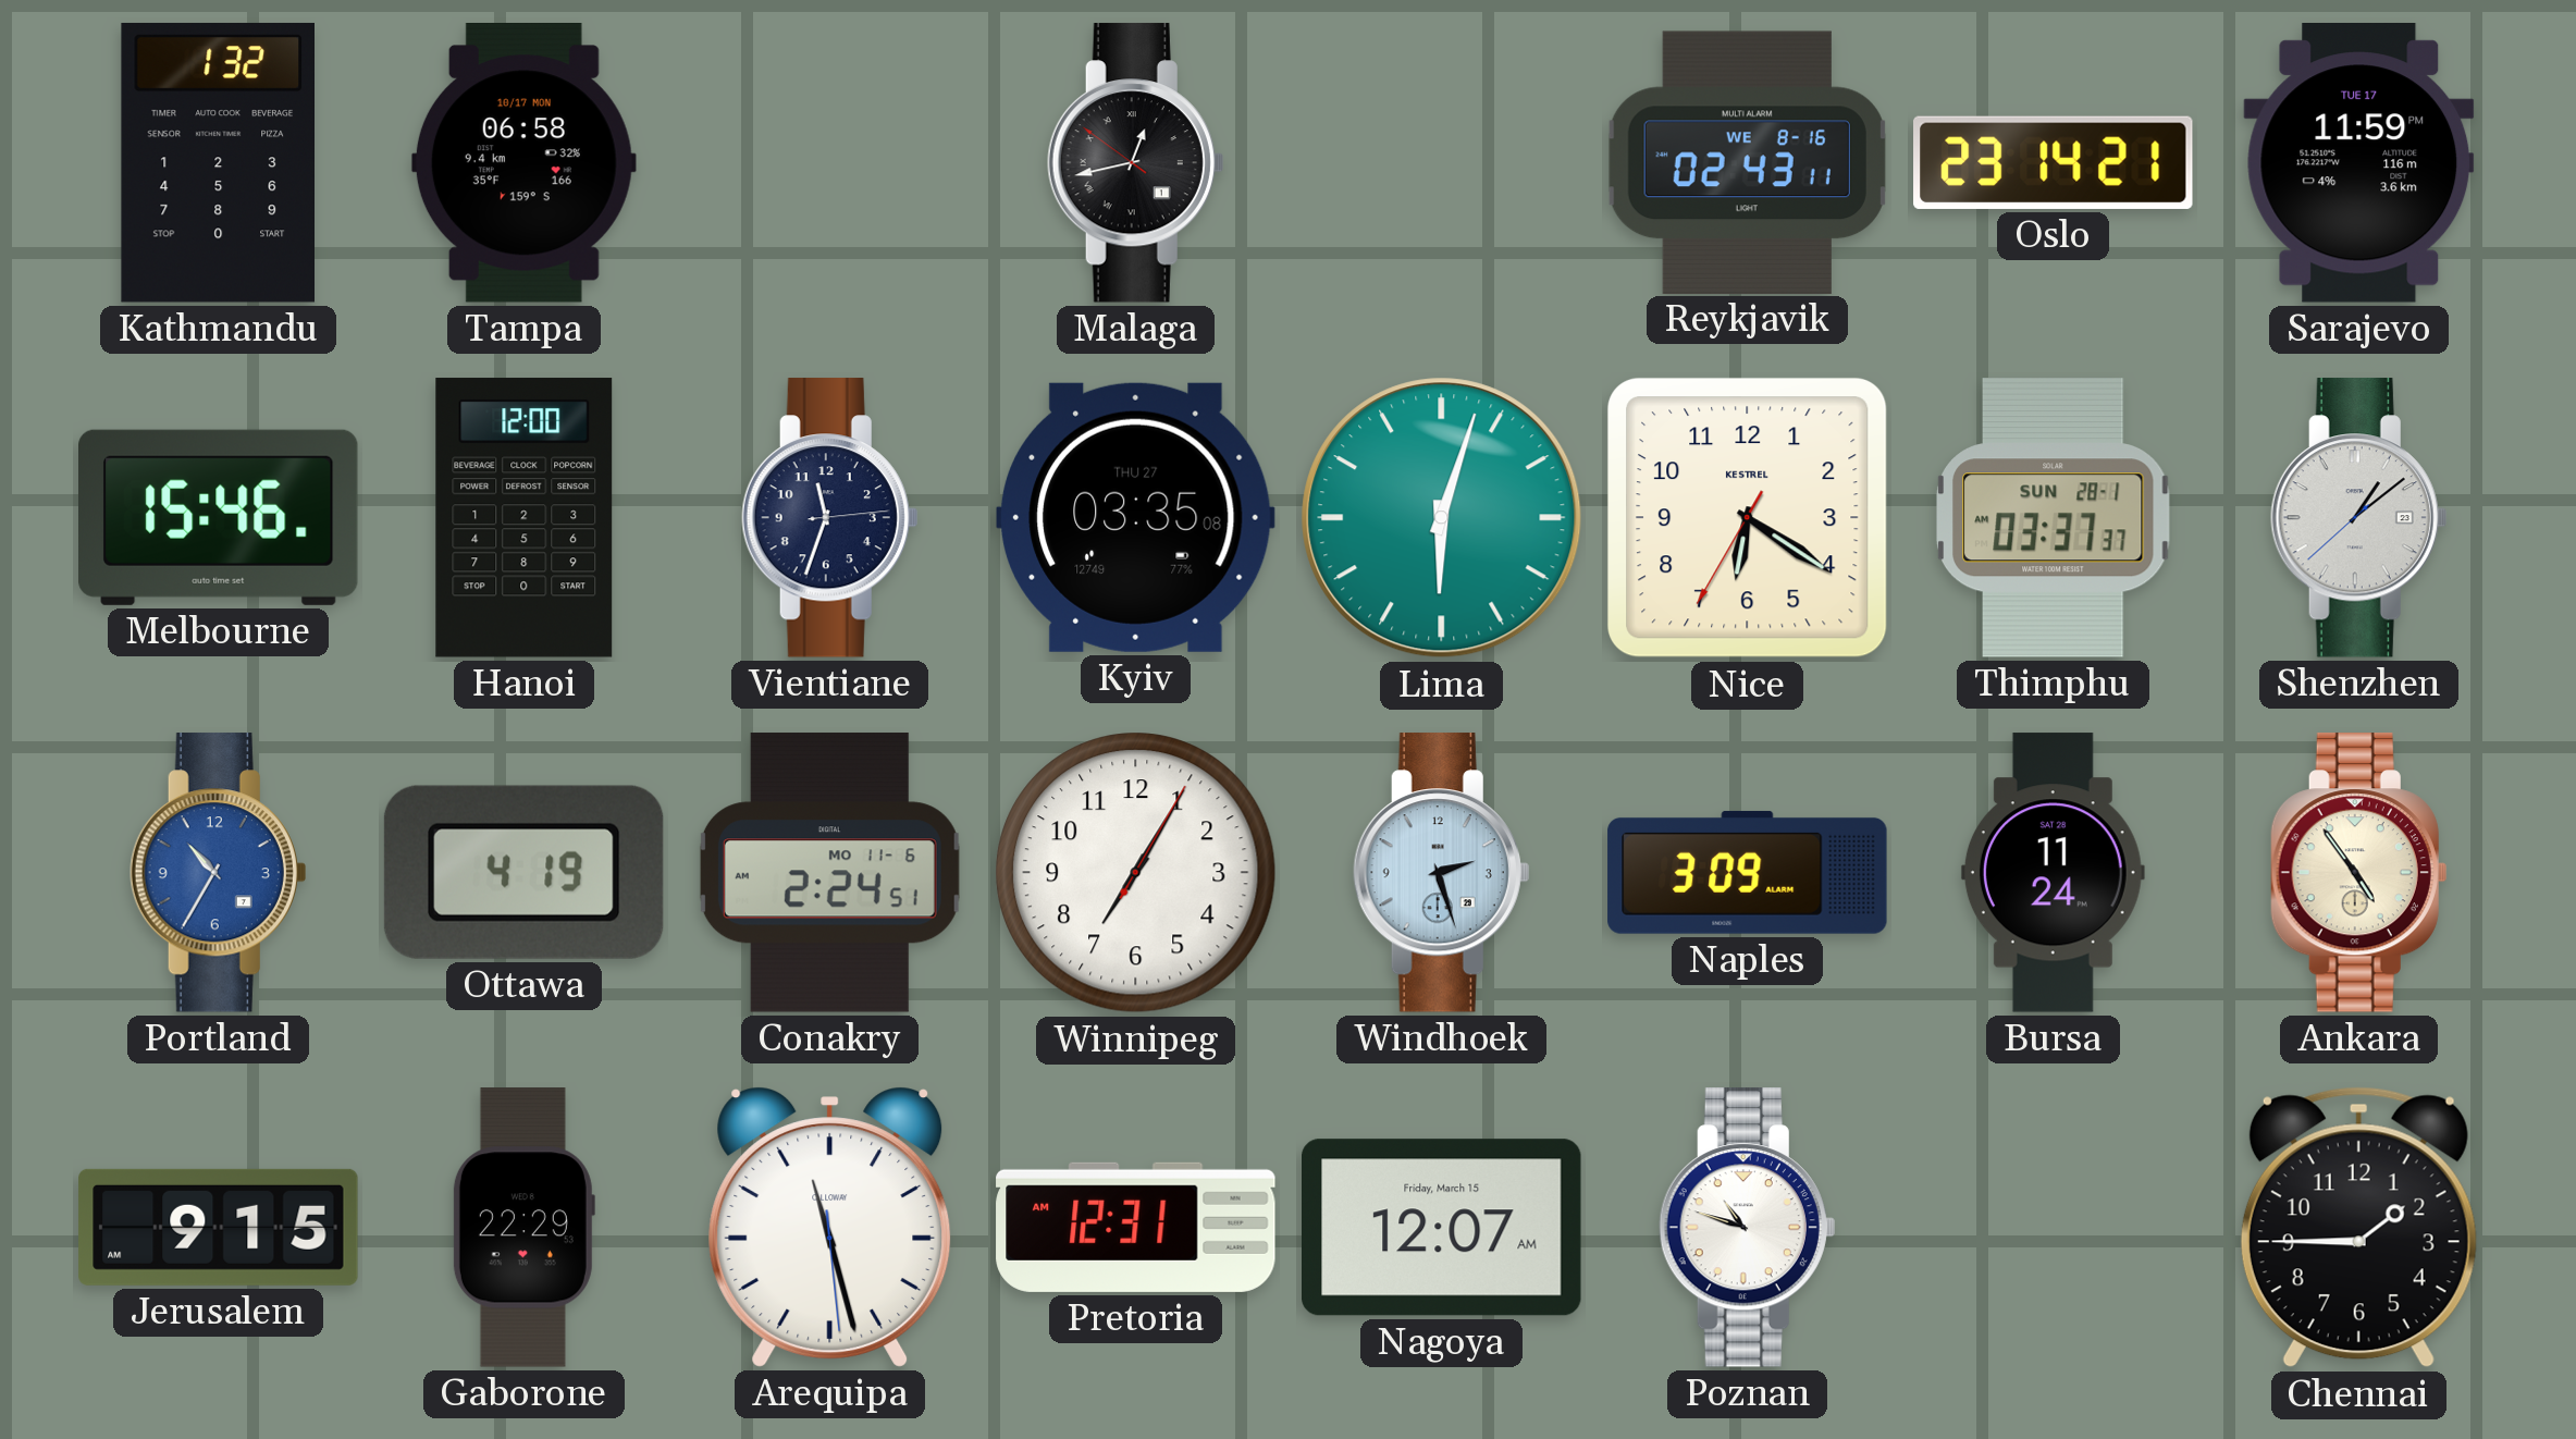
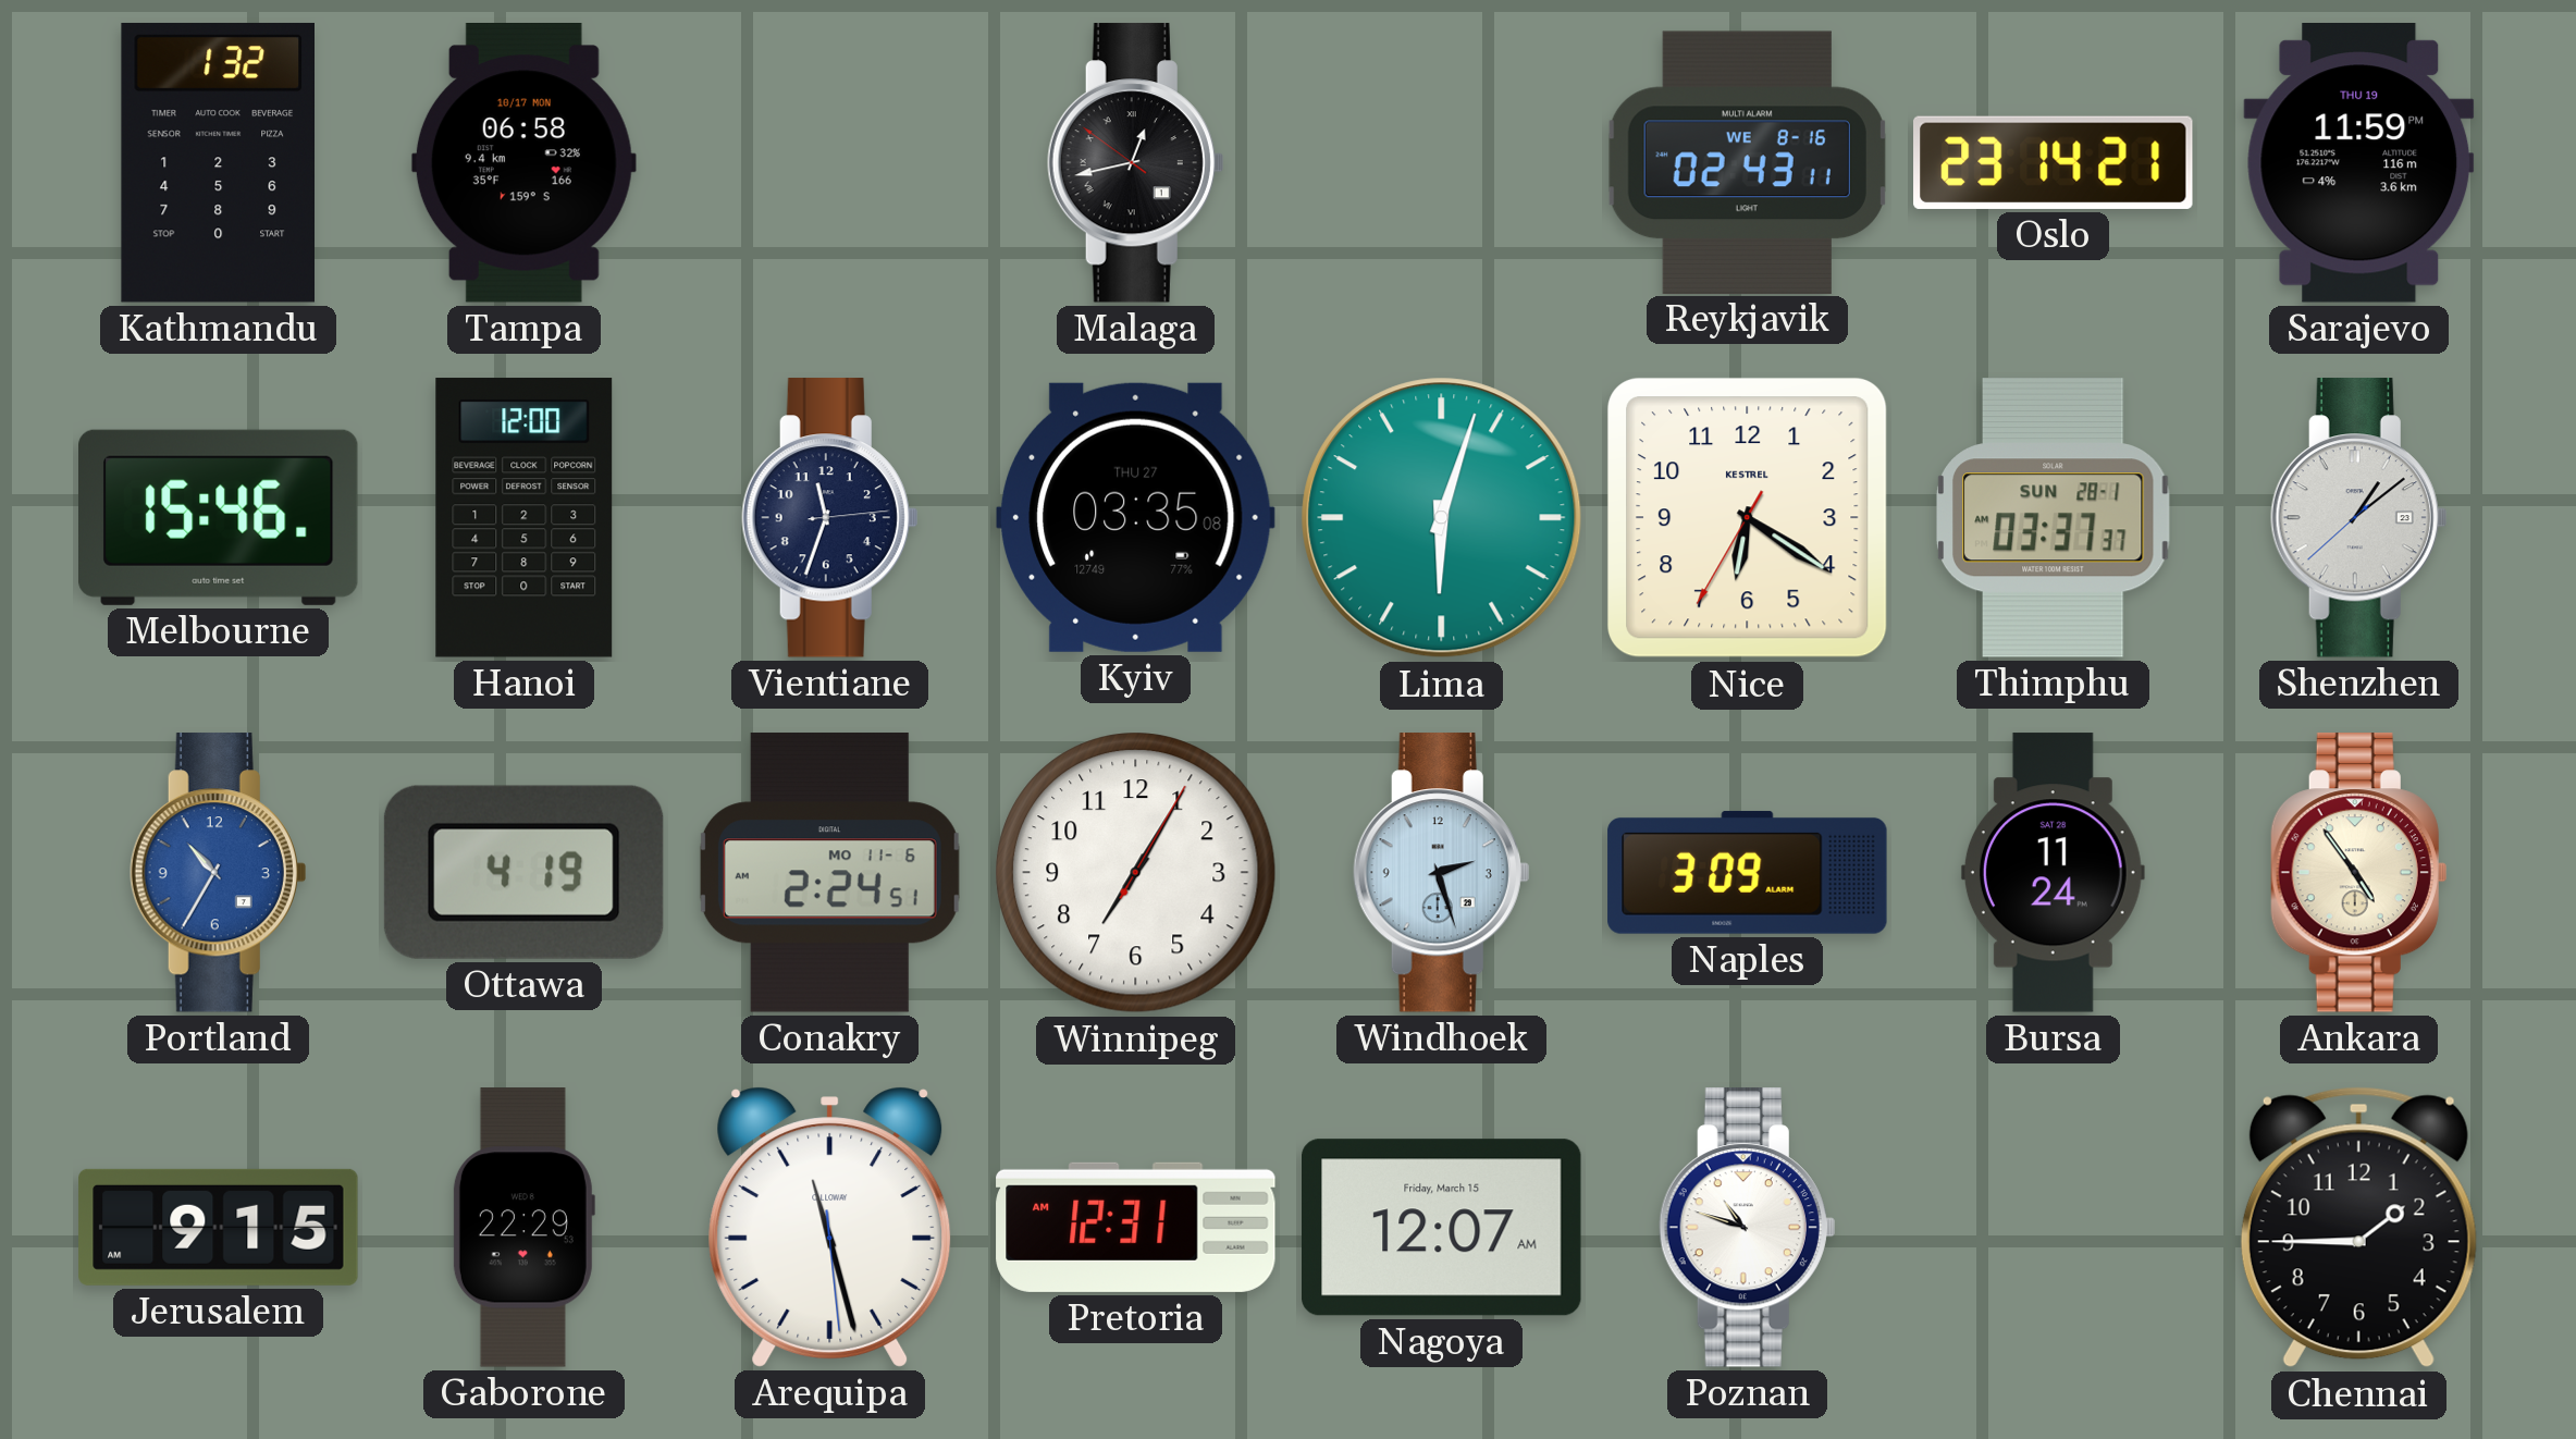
Sarajevo date: TUE 17 -> THU 19
